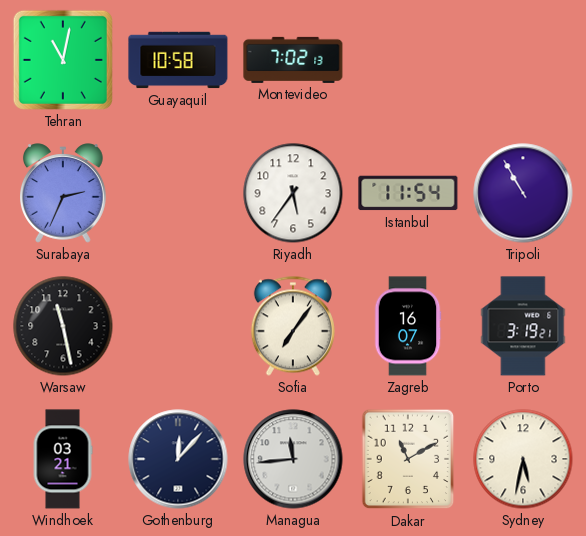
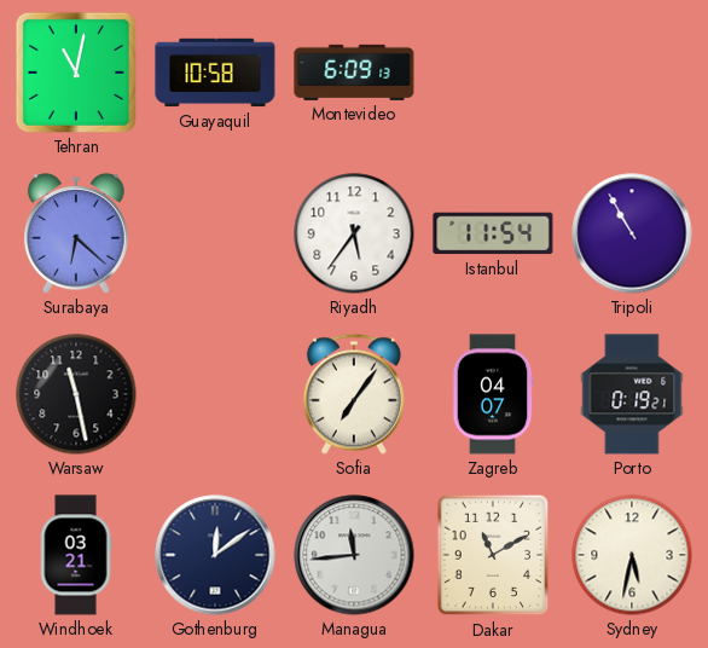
Montevideo: 7:02 -> 6:09
Surabaya: 2:34 -> 6:22
Zagreb: 16:07 -> 04:07
Porto: 3:19 -> 0:19
Gothenburg: 12:07 -> 12:09
